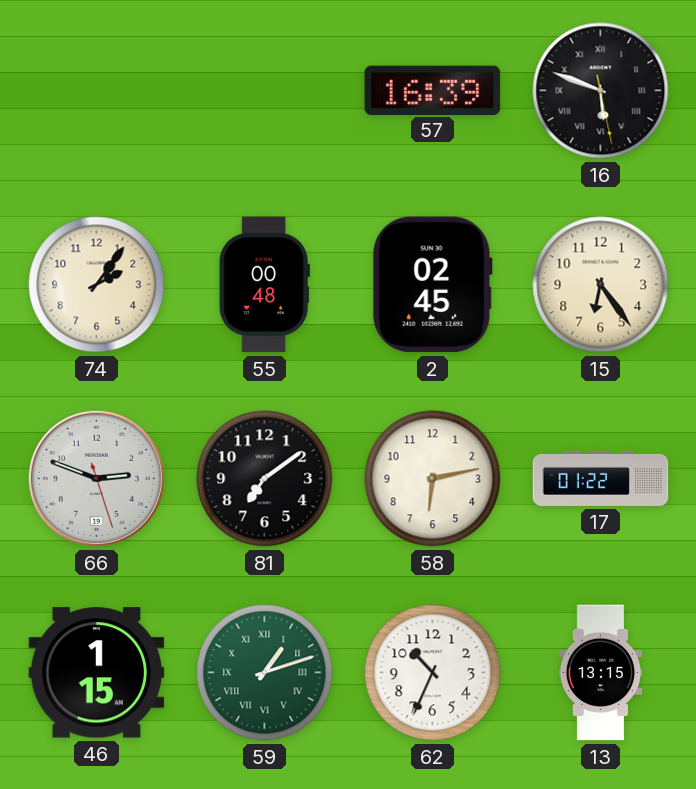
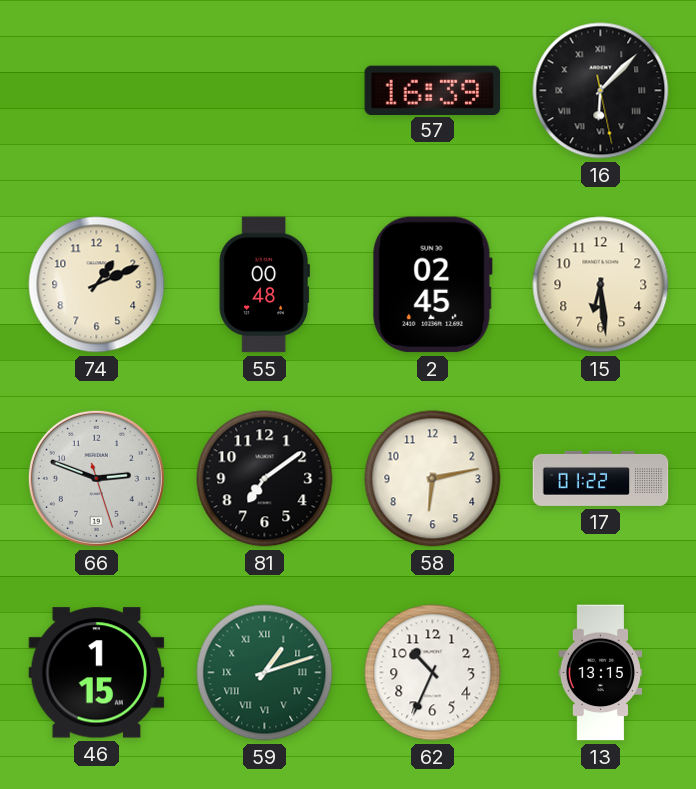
16: 5:48 -> 6:07
74: 2:06 -> 1:11
15: 6:24 -> 6:29
